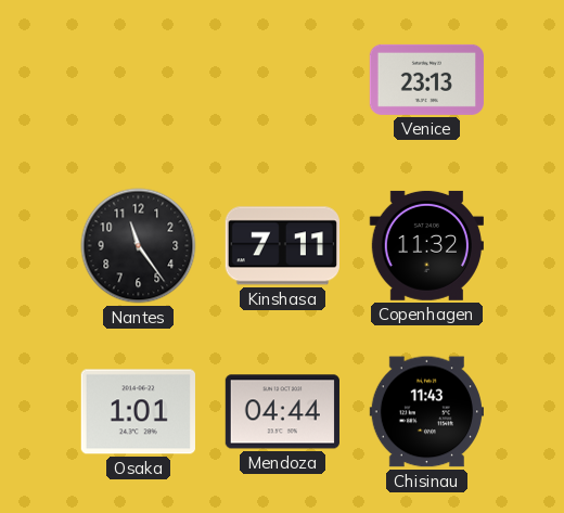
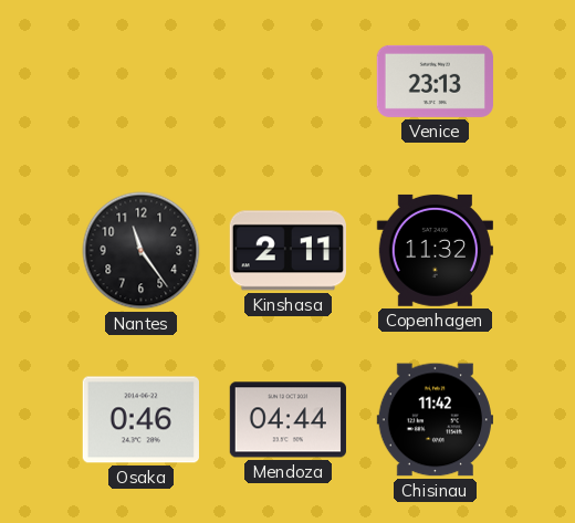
Kinshasa: 7:11 -> 2:11
Osaka: 1:01 -> 0:46
Chisinau: 11:43 -> 11:42
